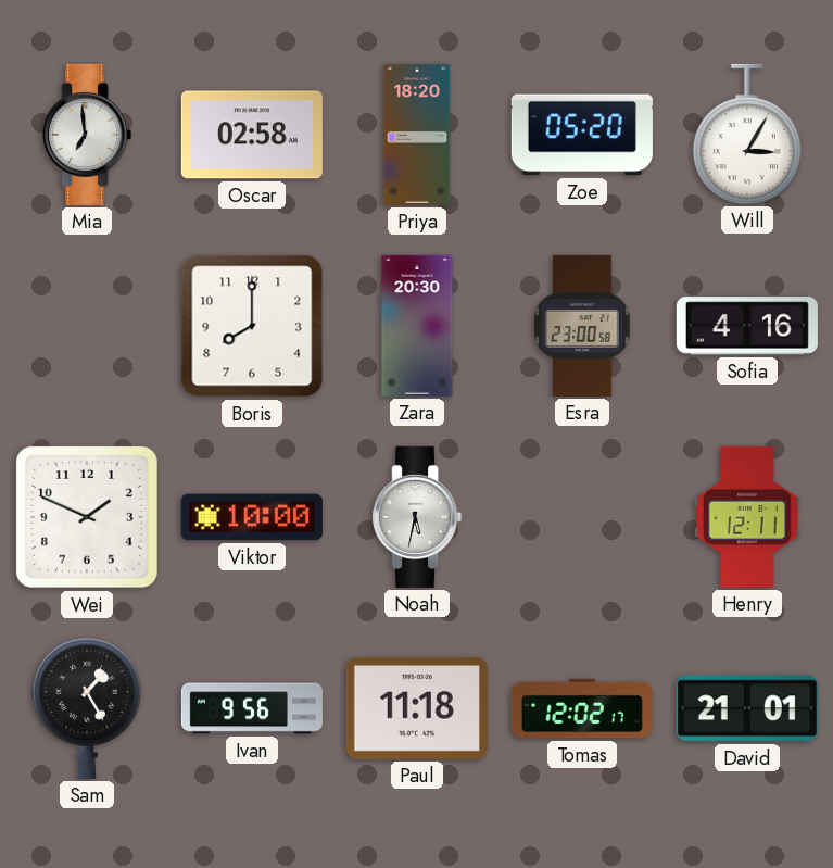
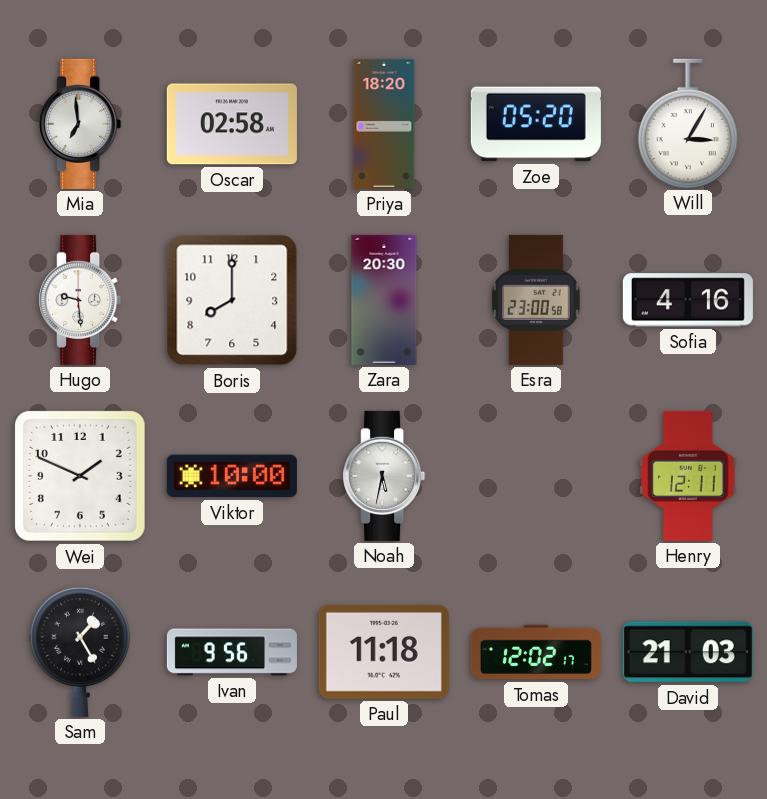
Hugo: none -> 9:29
David: 21:01 -> 21:03
